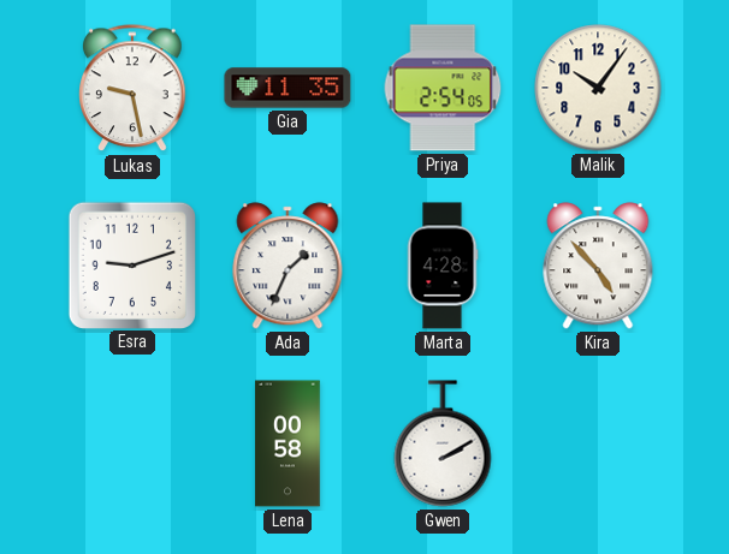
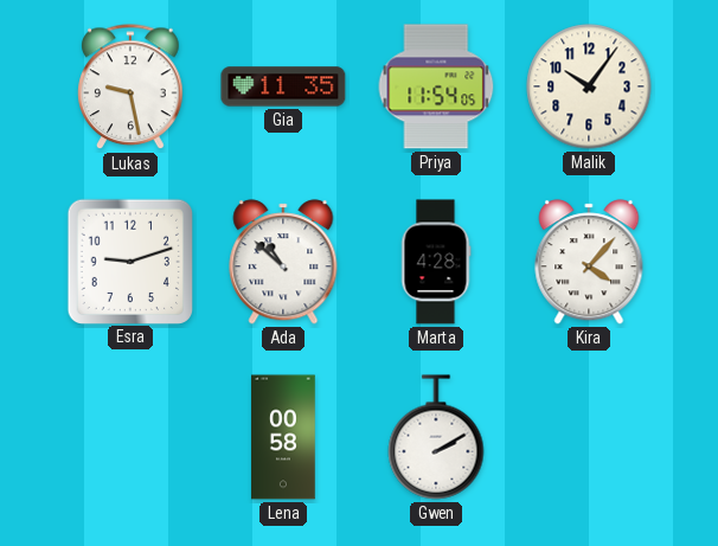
Priya: 2:54 -> 11:54
Ada: 1:34 -> 10:52
Kira: 4:53 -> 4:07
